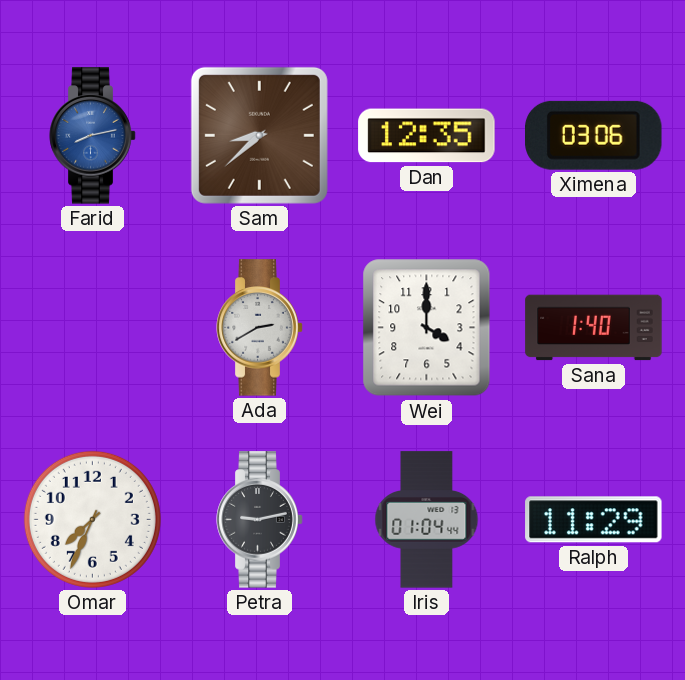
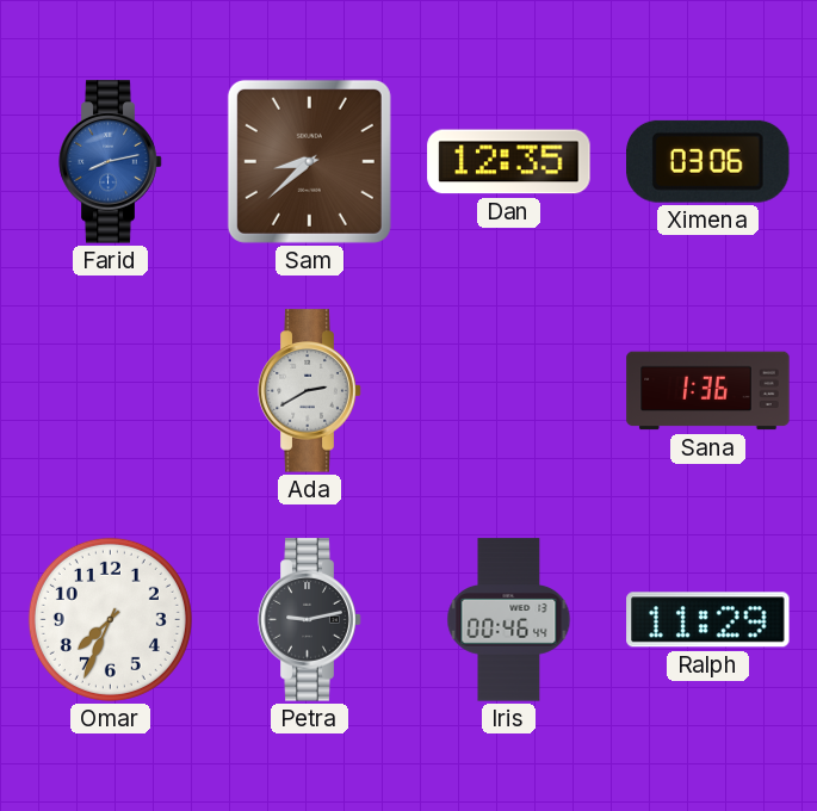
Wei: 4:00 -> none
Sana: 1:40 -> 1:36
Iris: 01:04 -> 00:46
